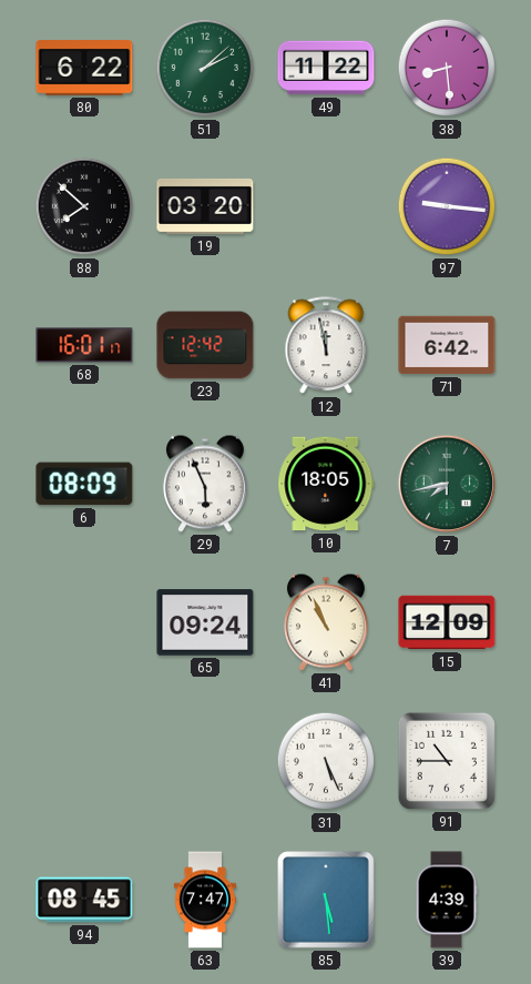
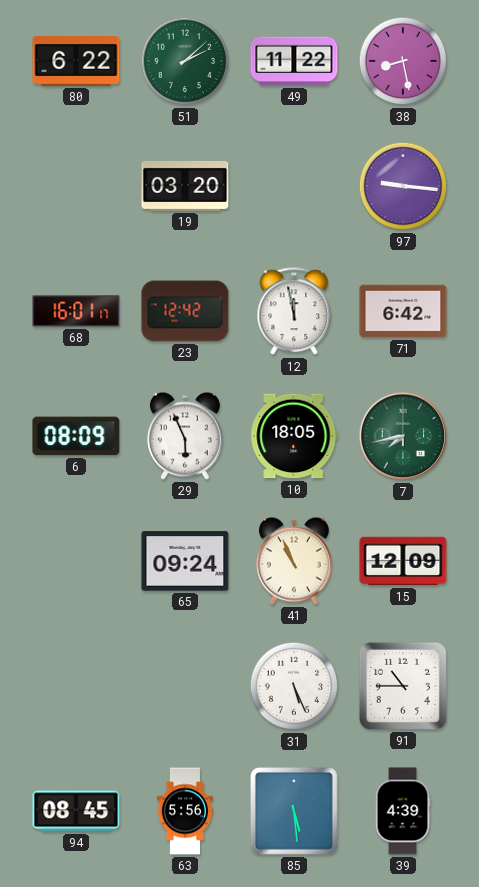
38: 8:29 -> 8:28
88: 7:52 -> none
63: 7:47 -> 5:56
